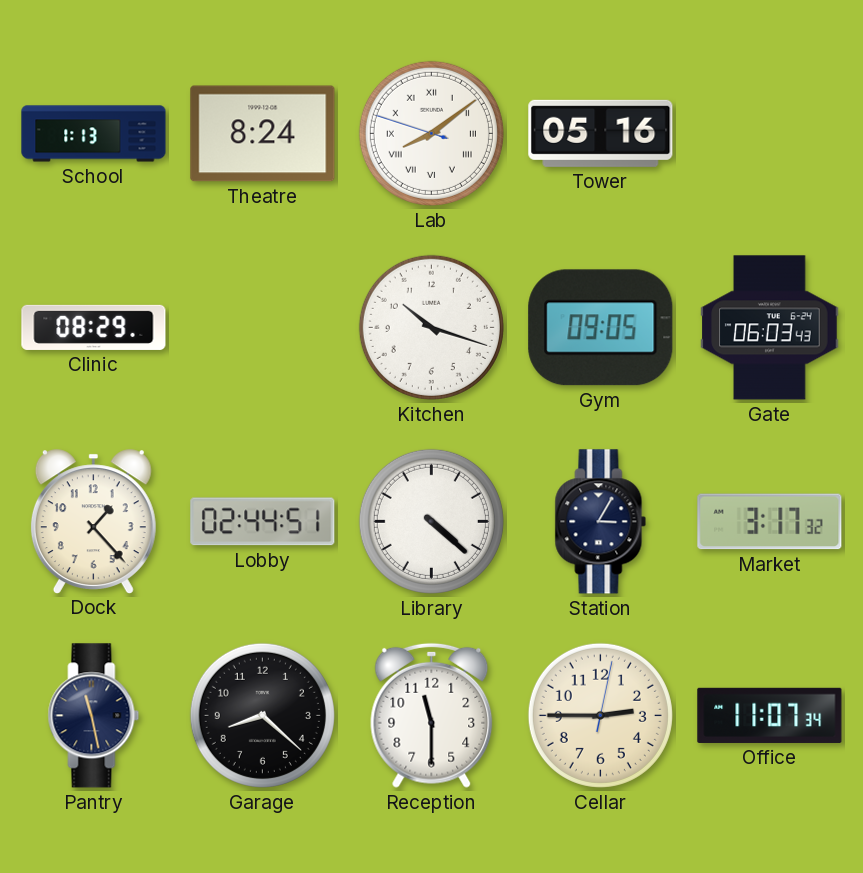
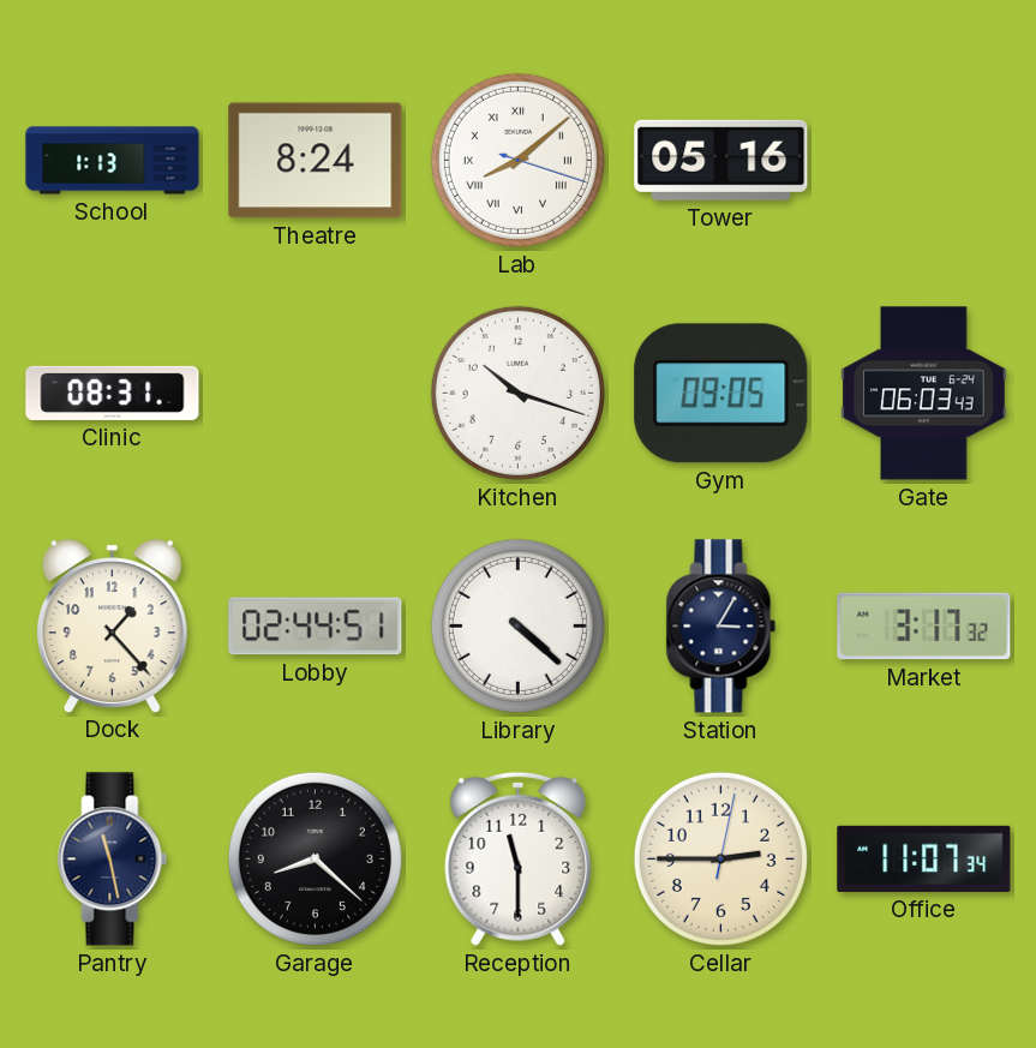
Lab: 8:08:48 -> 8:08:18
Clinic: 08:29 -> 08:31
